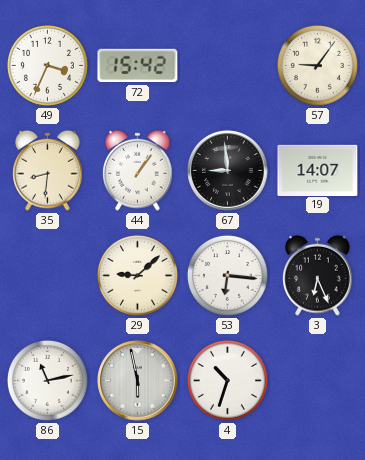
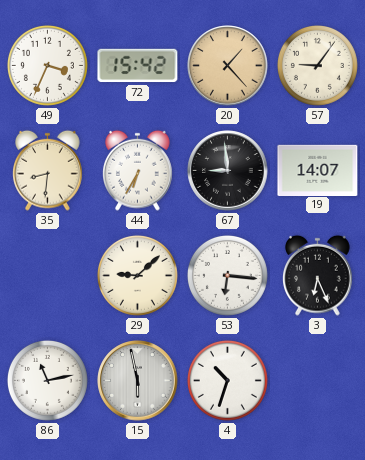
20: none -> 1:23
44: 1:06 -> 6:35
